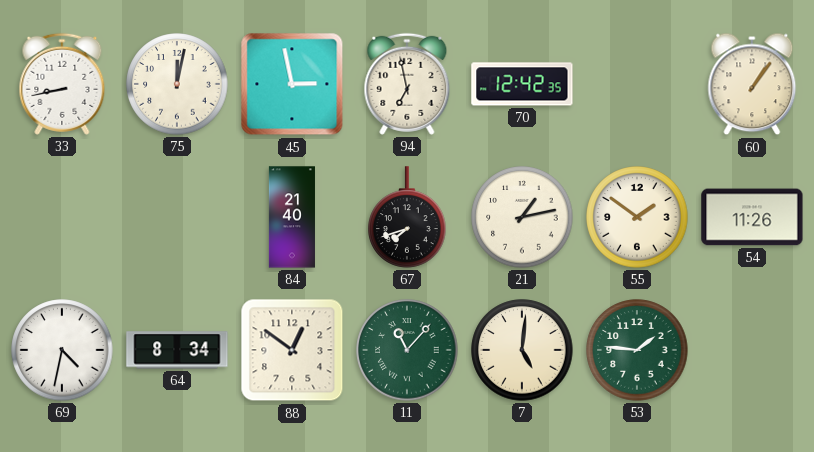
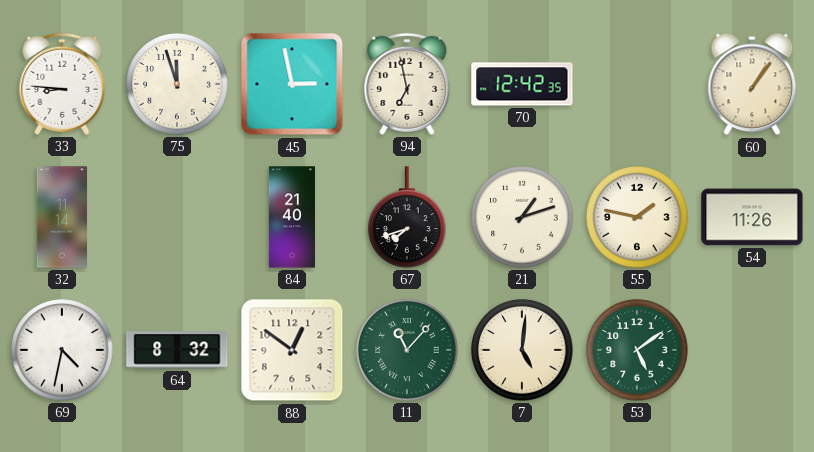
33: 8:43 -> 8:46
75: 12:02 -> 11:57
32: none -> 11:14
21: 1:13 -> 1:12
55: 1:51 -> 1:47
64: 8:34 -> 8:32
53: 1:46 -> 5:09
